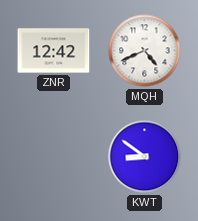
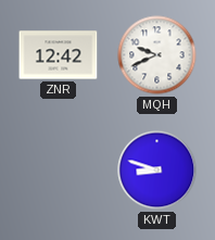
MQH: 4:41 -> 9:41
KWT: 8:51 -> 8:48
